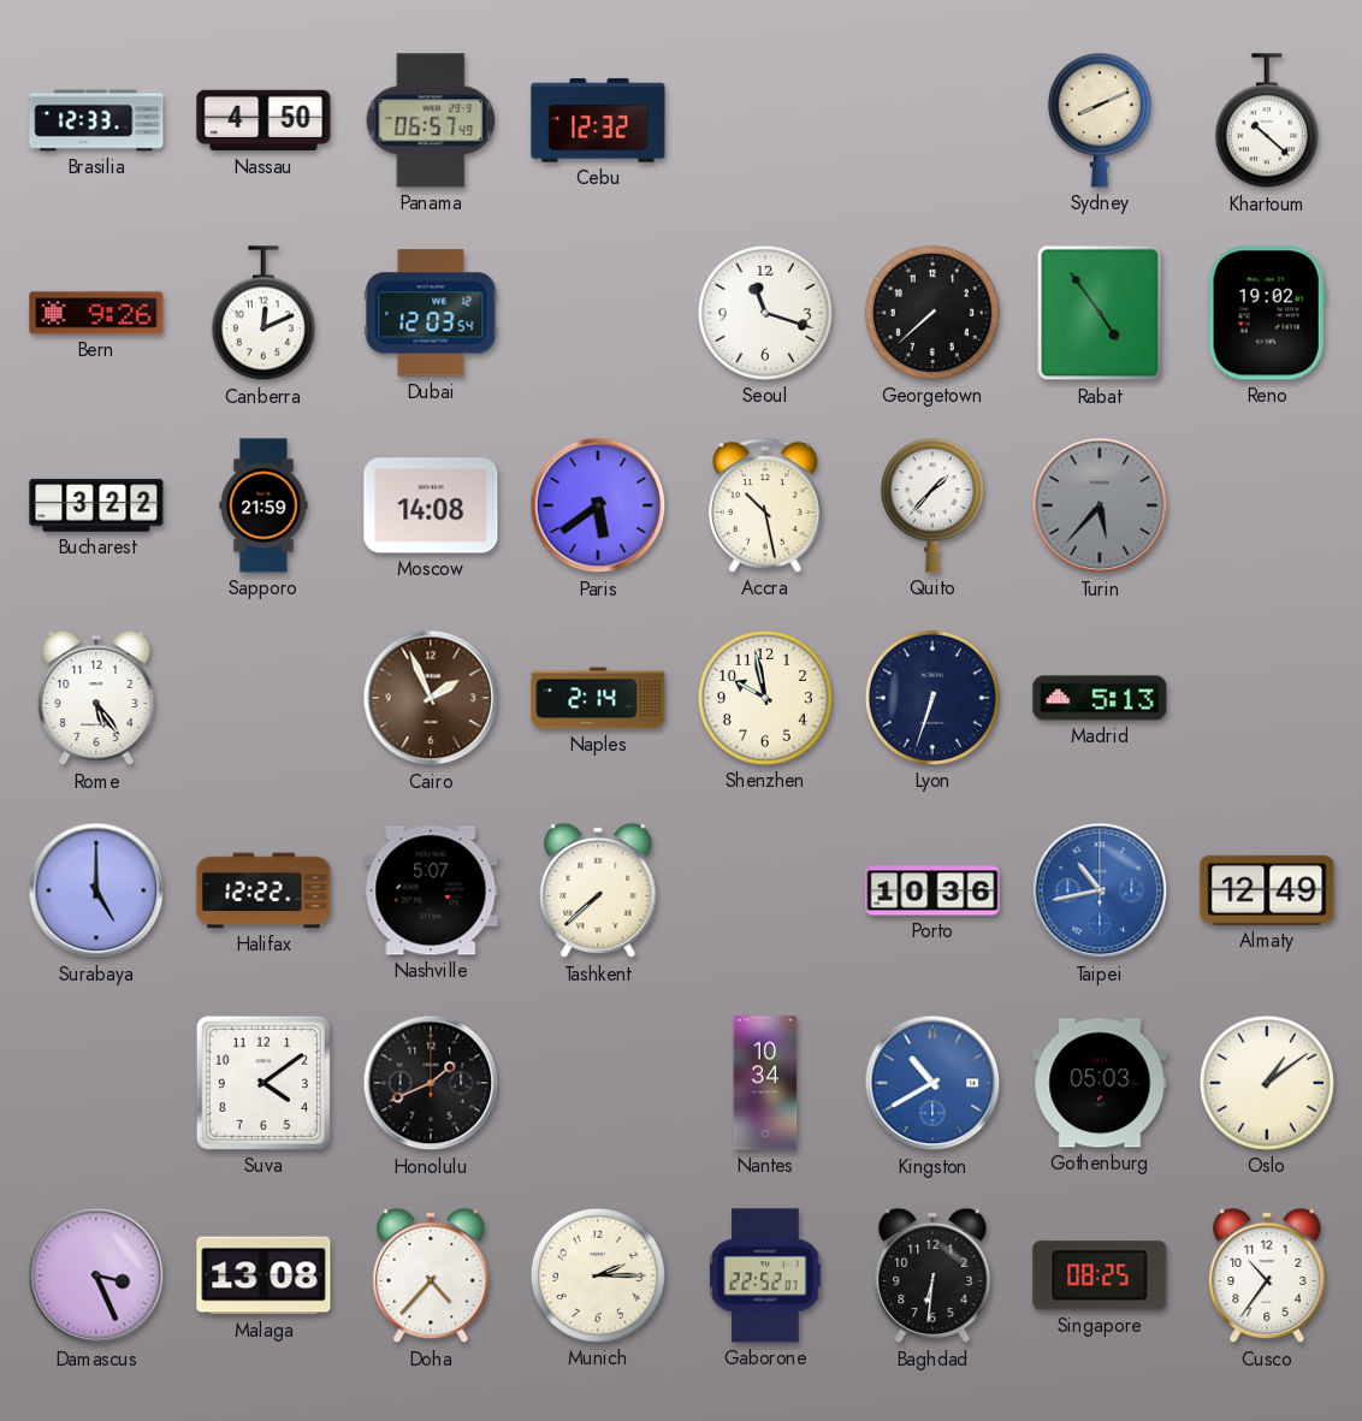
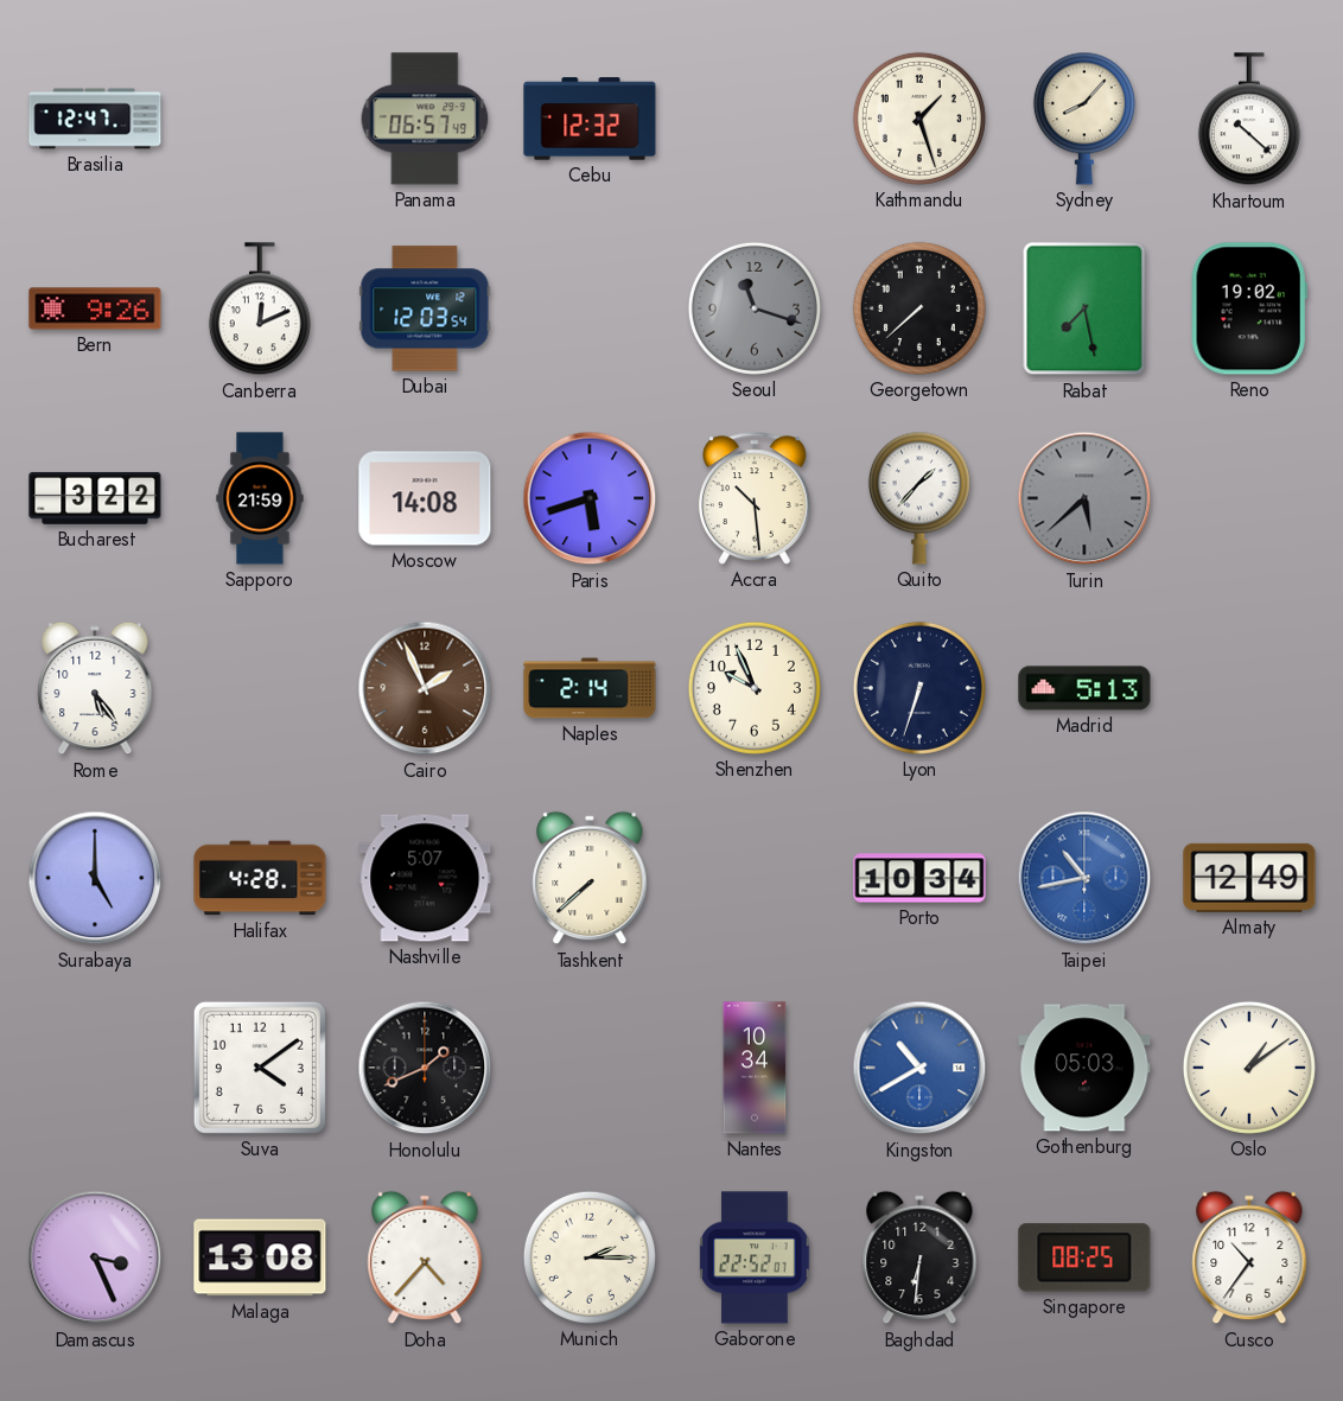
Brasilia: 12:33 -> 12:47
Nassau: 4:50 -> none
Kathmandu: none -> 1:27
Sydney: 8:11 -> 8:07
Seoul dial: white -> grey
Rabat: 4:54 -> 7:28
Paris: 5:39 -> 5:42
Accra: 10:28 -> 10:29
Turin: 5:37 -> 5:38
Shenzhen: 9:58 -> 9:56
Halifax: 12:22 -> 4:28
Porto: 10:36 -> 10:34
